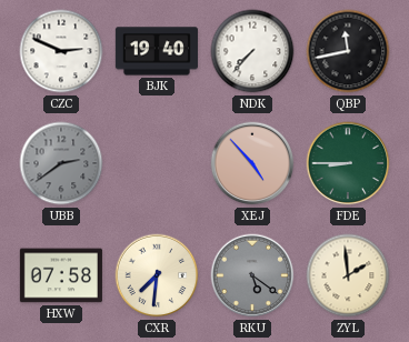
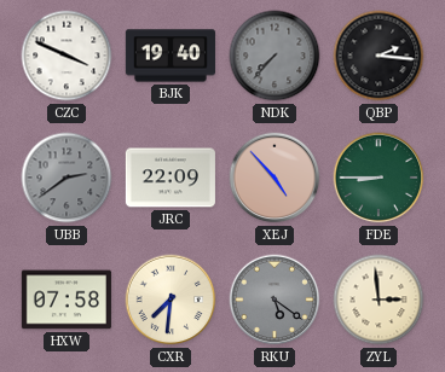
CZC: 2:49 -> 3:49
NDK dial: white -> grey
QBP: 11:43 -> 2:16
JRC: none -> 22:09
ZYL: 1:59 -> 2:59
